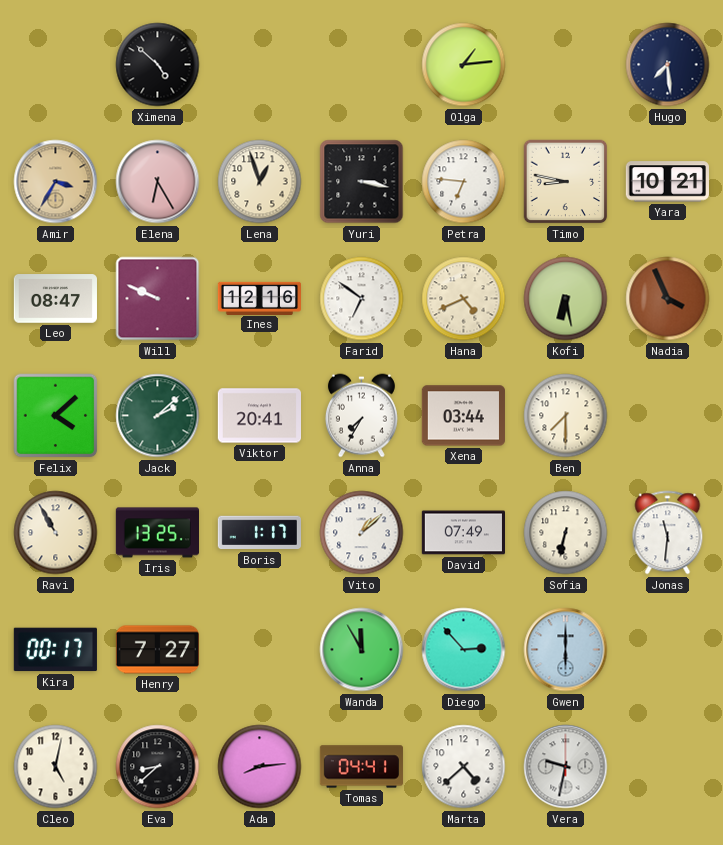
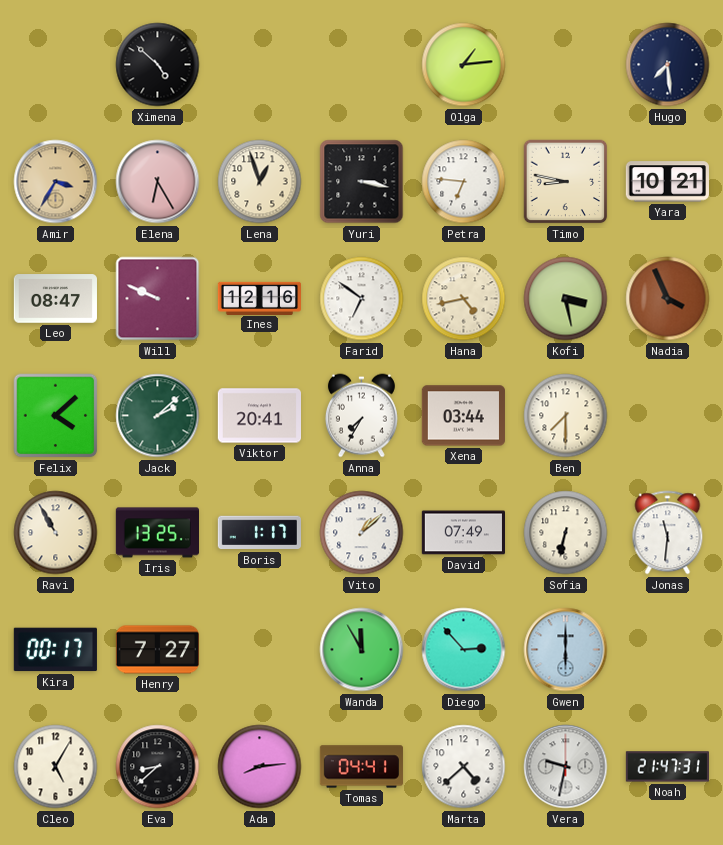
Hana: 4:41 -> 4:43
Kofi: 6:28 -> 3:28
Cleo: 5:02 -> 5:05
Noah: none -> 21:47
